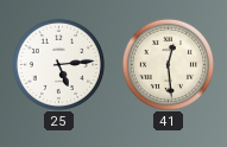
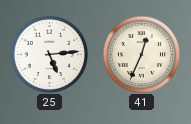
41: 12:29 -> 12:34
